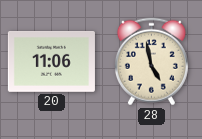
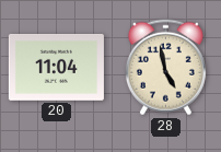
20: 11:06 -> 11:04
